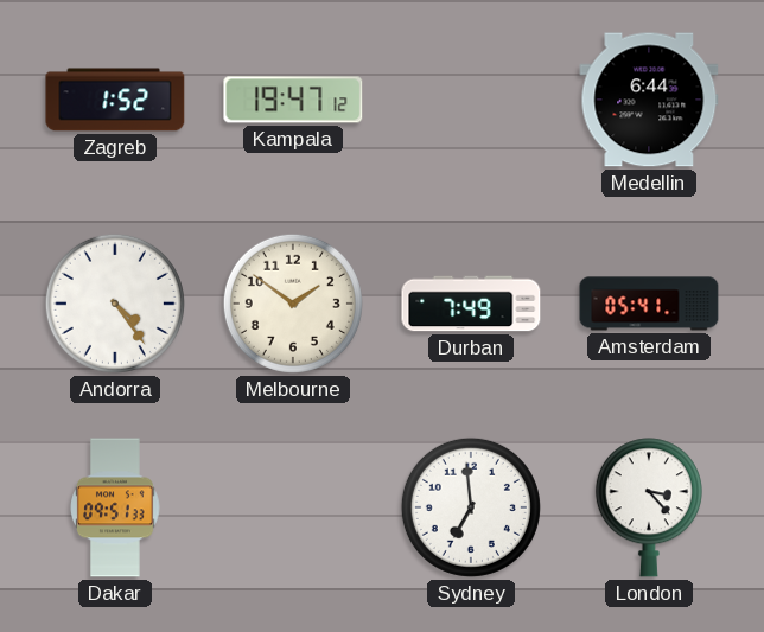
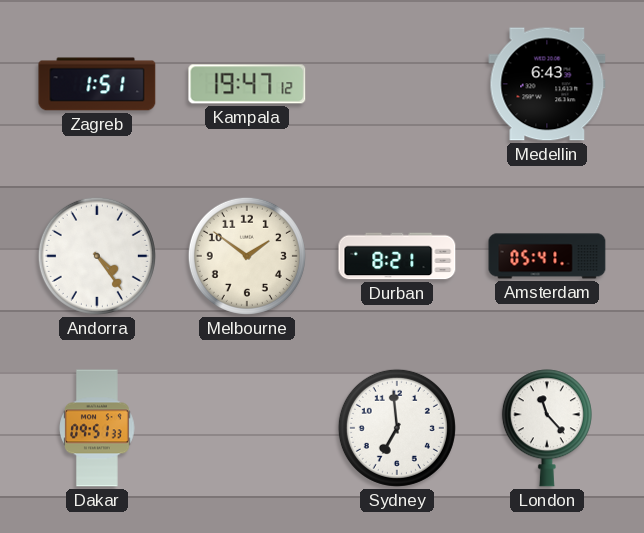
Zagreb: 1:52 -> 1:51
Medellin: 6:44 -> 6:43
Durban: 7:49 -> 8:21
London: 3:23 -> 11:23
